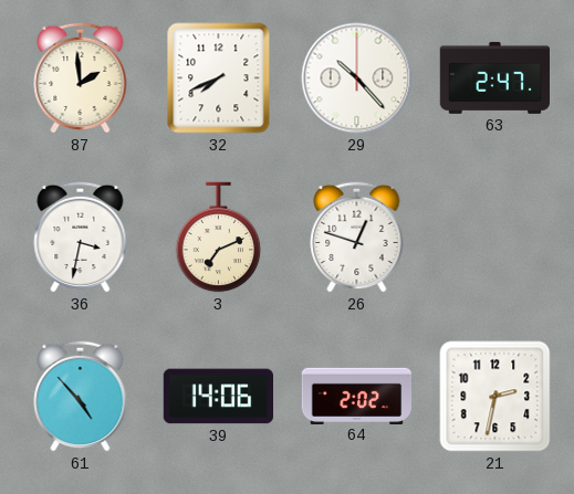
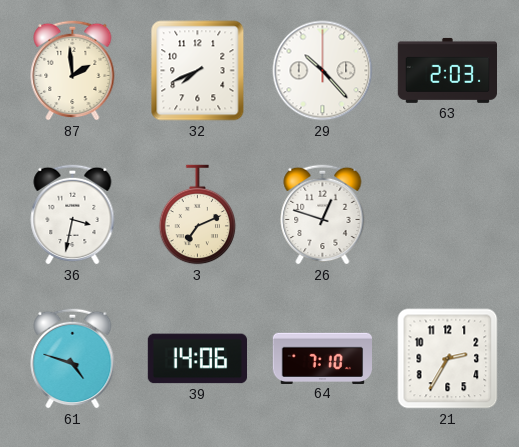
63: 2:47 -> 2:03
61: 4:53 -> 4:48
64: 2:02 -> 7:10
21: 2:32 -> 2:35
